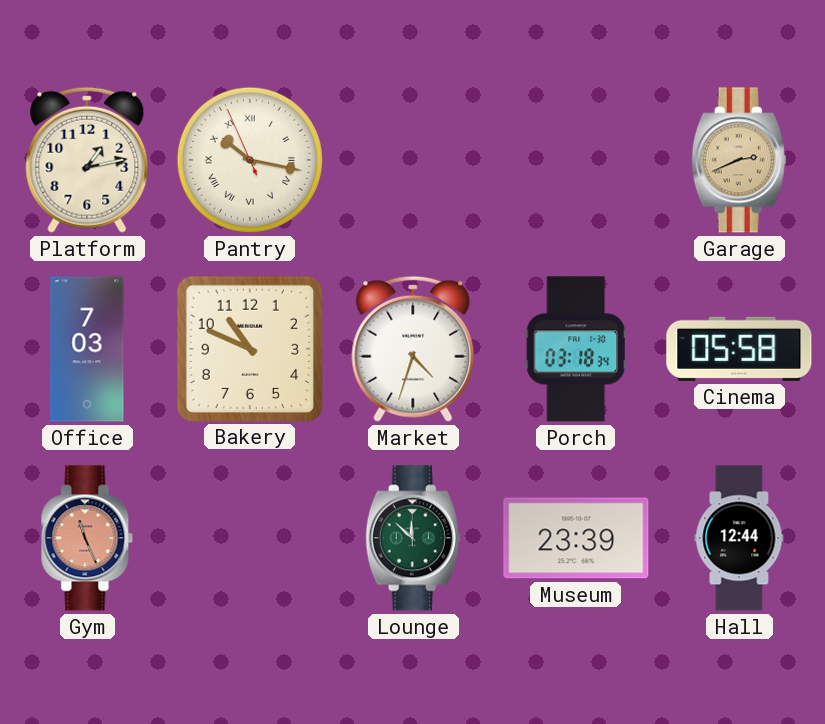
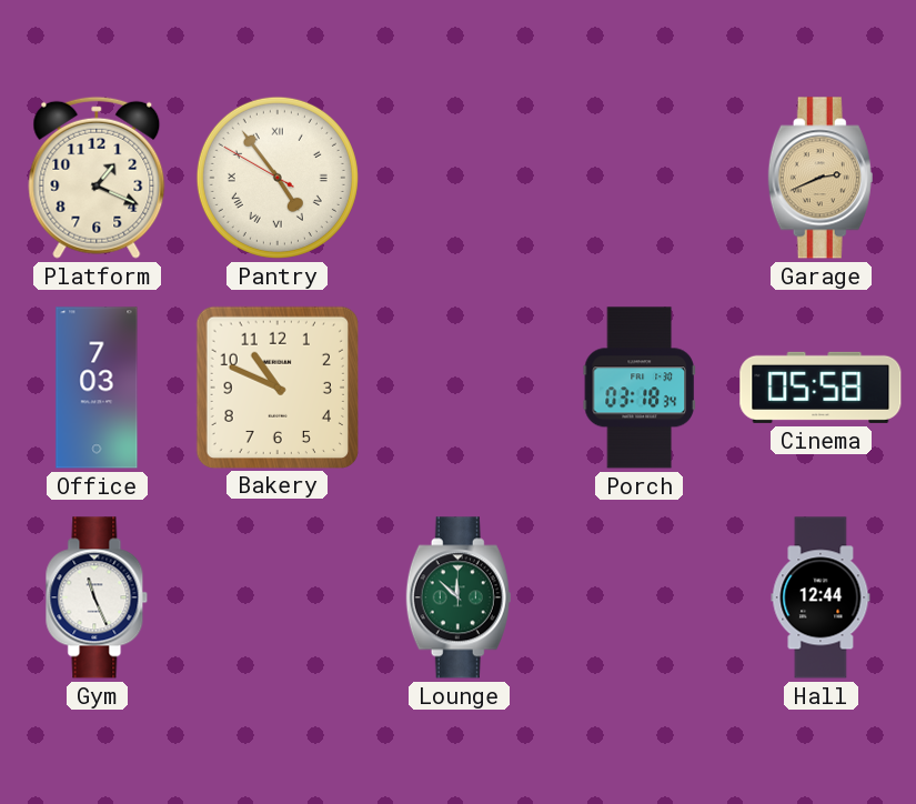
Platform: 1:13 -> 1:19
Pantry: 10:16 -> 4:53
Market: 4:33 -> none
Gym dial: salmon -> white
Museum: 23:39 -> none
